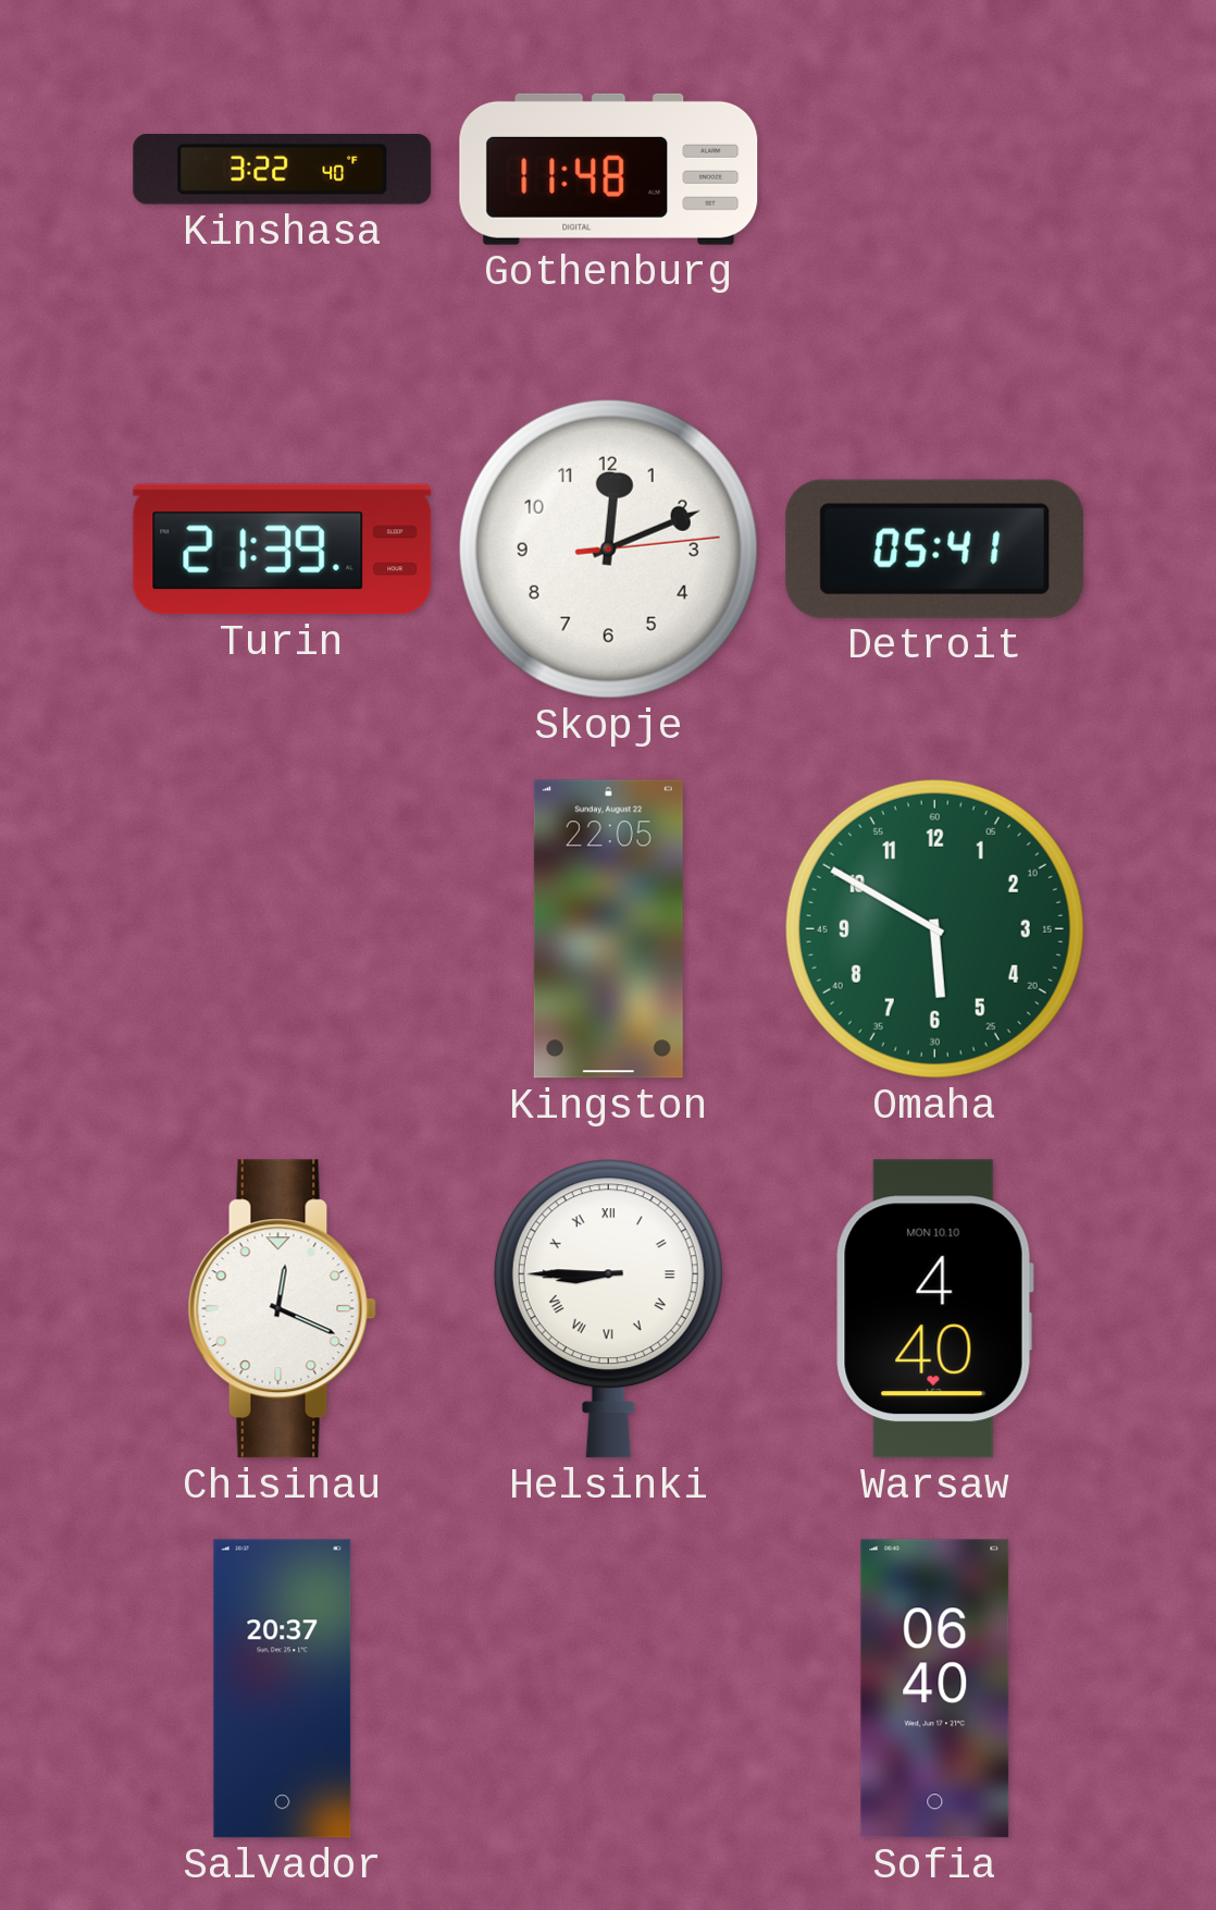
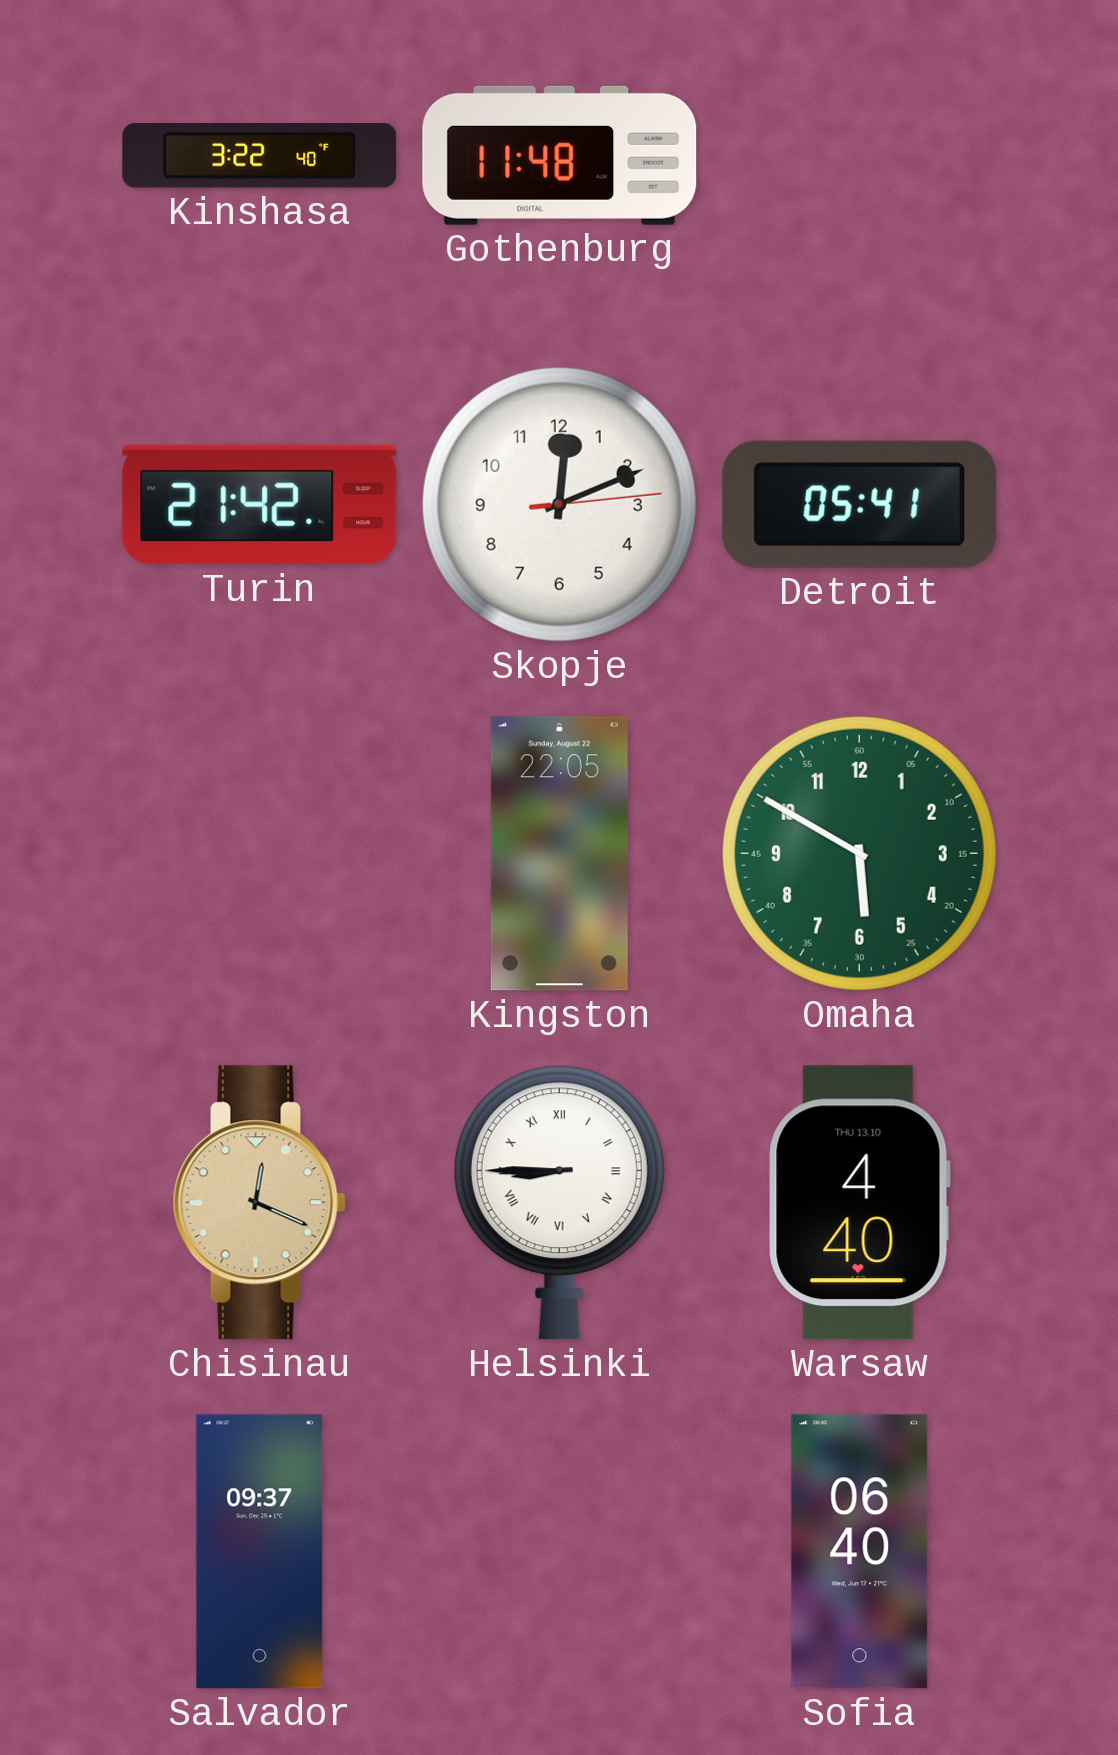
Turin: 21:39 -> 21:42
Chisinau dial: white -> champagne
Warsaw date: MON 10.10 -> THU 13.10
Salvador: 20:37 -> 09:37
